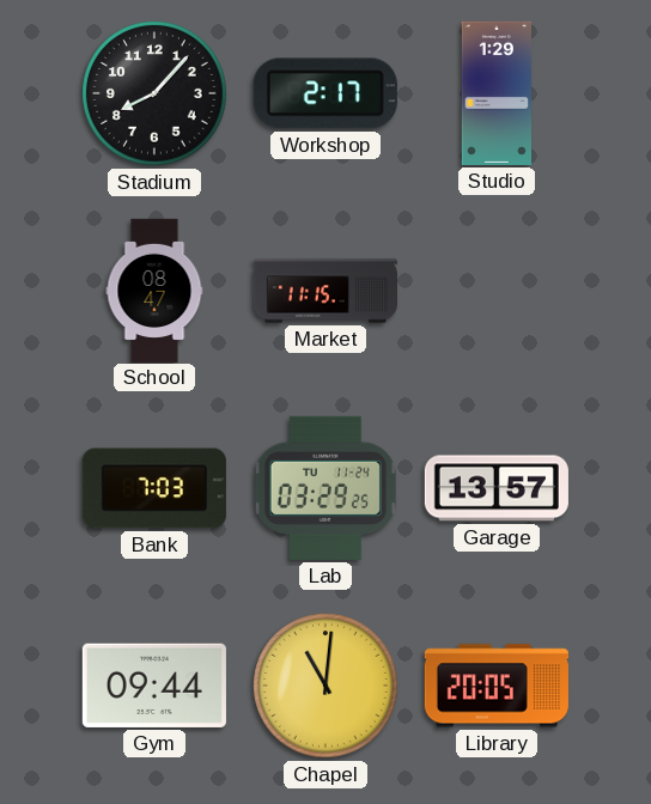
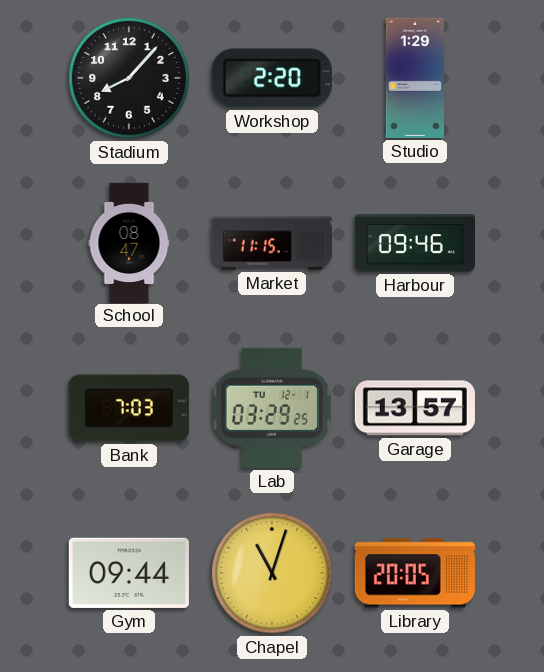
Workshop: 2:17 -> 2:20
Harbour: none -> 09:46
Lab date: TU 11-24 -> TU 12-1
Chapel: 11:01 -> 11:03
